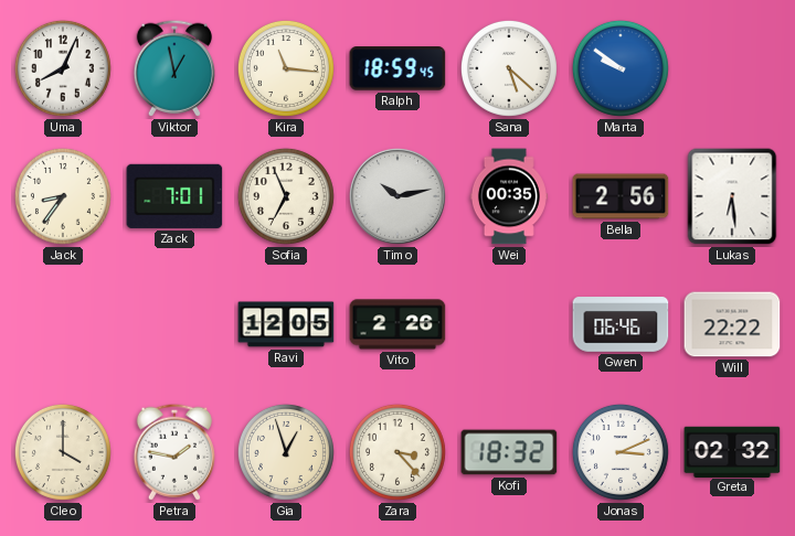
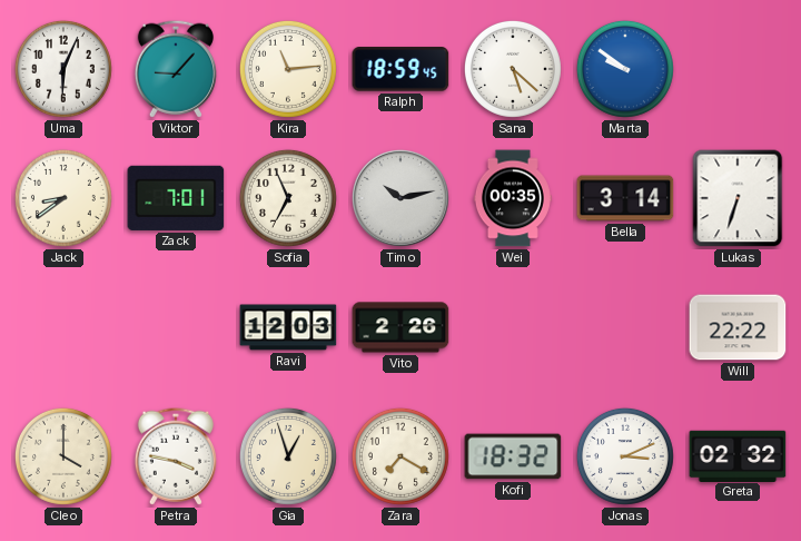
Uma: 8:04 -> 6:04
Viktor: 12:58 -> 9:07
Kira: 11:16 -> 11:14
Jack: 8:36 -> 8:39
Bella: 2:56 -> 3:14
Lukas: 6:29 -> 6:33
Ravi: 12:05 -> 12:03
Gwen: 06:46 -> none
Petra: 1:47 -> 3:47
Zara: 3:23 -> 7:20
